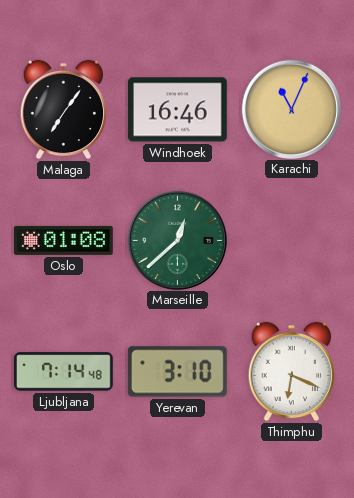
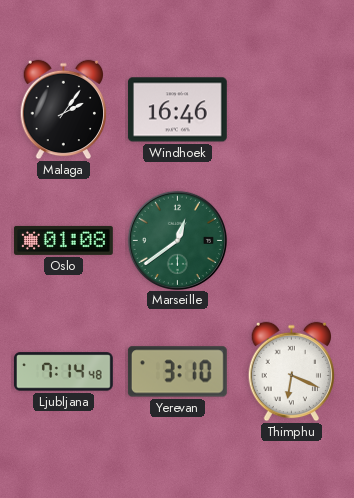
Malaga: 7:06 -> 2:06
Karachi: 11:04 -> none
Marseille: 12:38 -> 12:39
